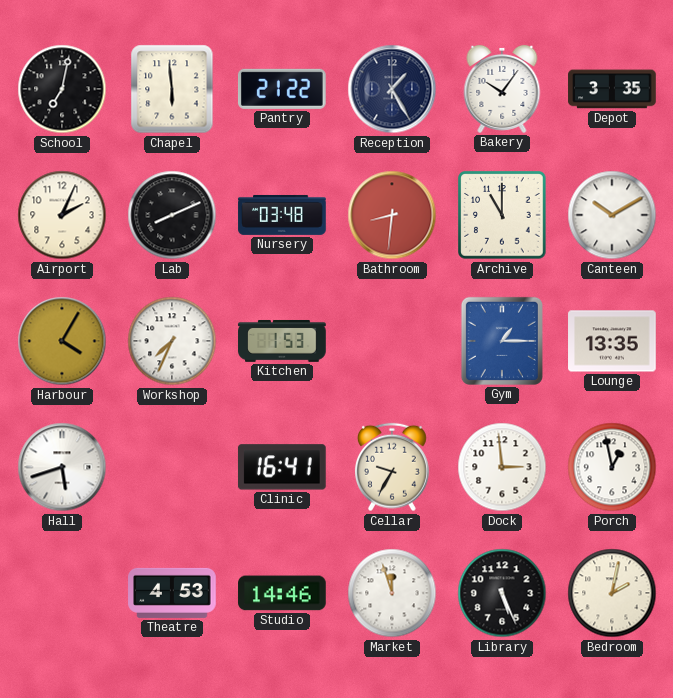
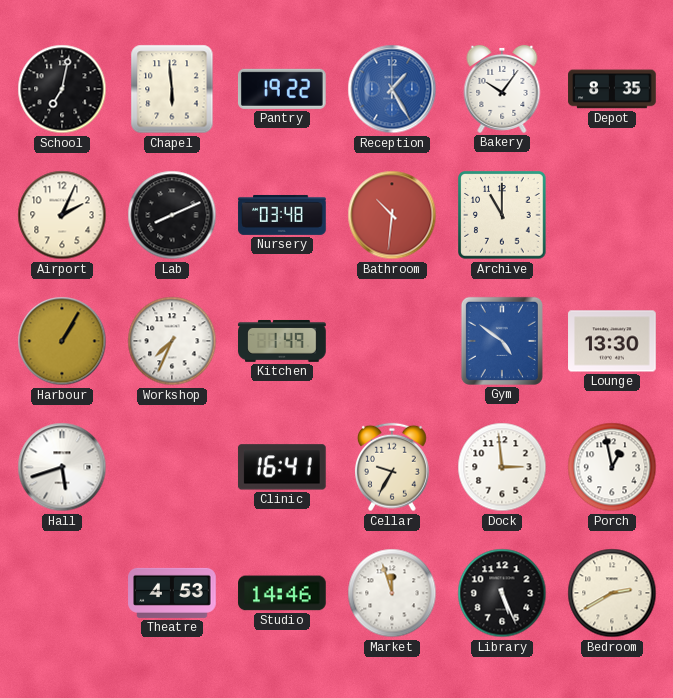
Pantry: 21:22 -> 19:22
Reception dial: navy -> blue
Depot: 3:35 -> 8:35
Bathroom: 8:31 -> 10:31
Canteen: 10:10 -> none
Harbour: 4:05 -> 1:05
Kitchen: 1:53 -> 1:49
Gym: 1:15 -> 4:51
Lounge: 13:35 -> 13:30
Bedroom: 2:02 -> 2:40
